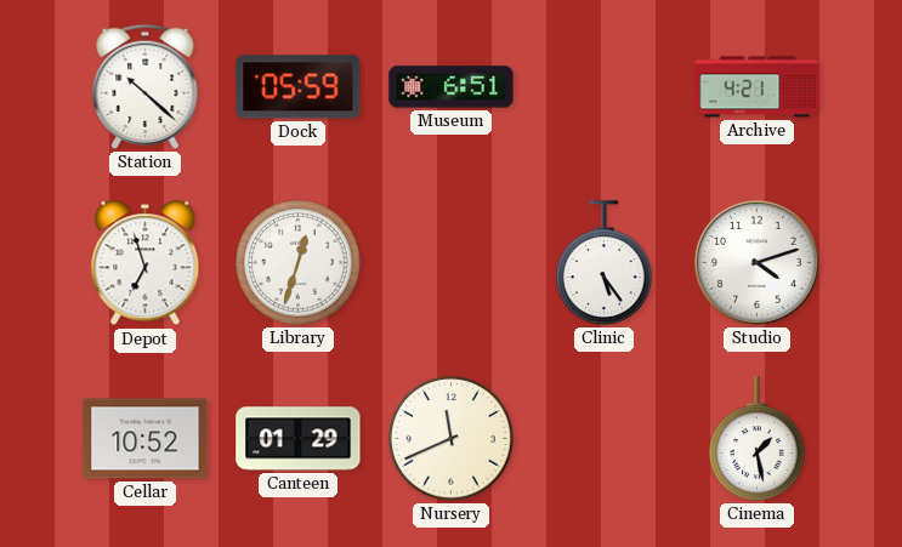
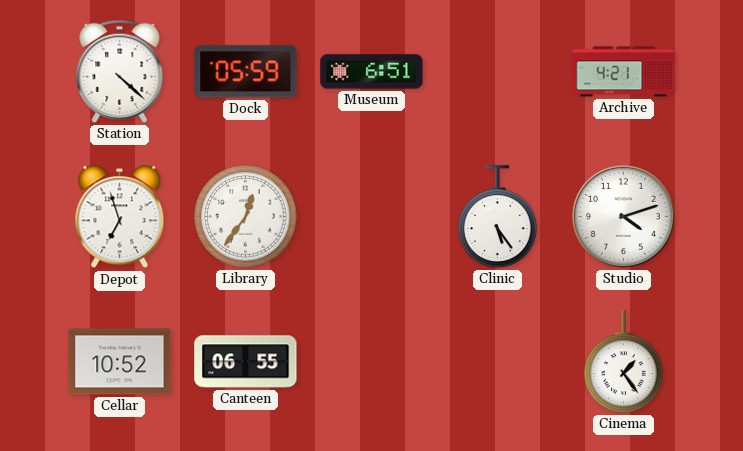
Station: 10:22 -> 4:22
Library: 12:33 -> 12:36
Canteen: 01:29 -> 06:55
Nursery: 11:41 -> none
Cinema: 1:28 -> 1:24
